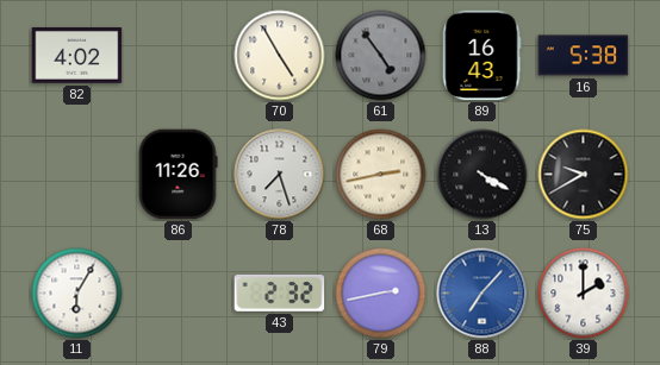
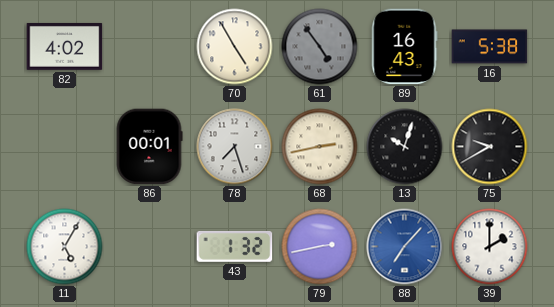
86: 11:26 -> 00:01
13: 4:20 -> 10:03
11: 6:05 -> 5:05
43: 2:32 -> 1:32
